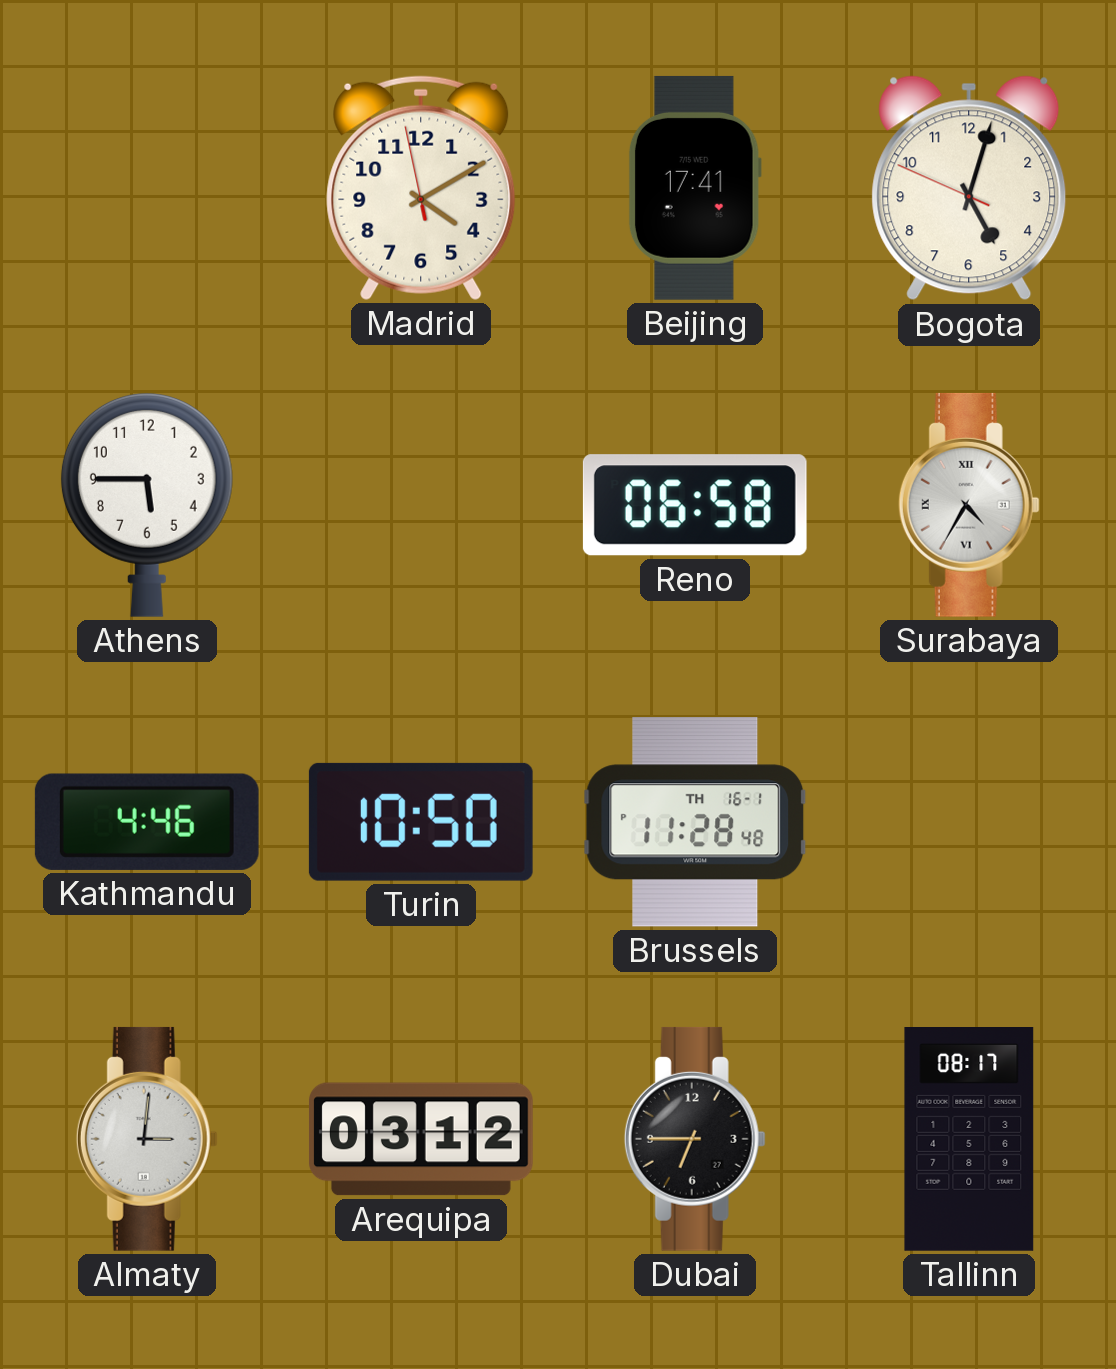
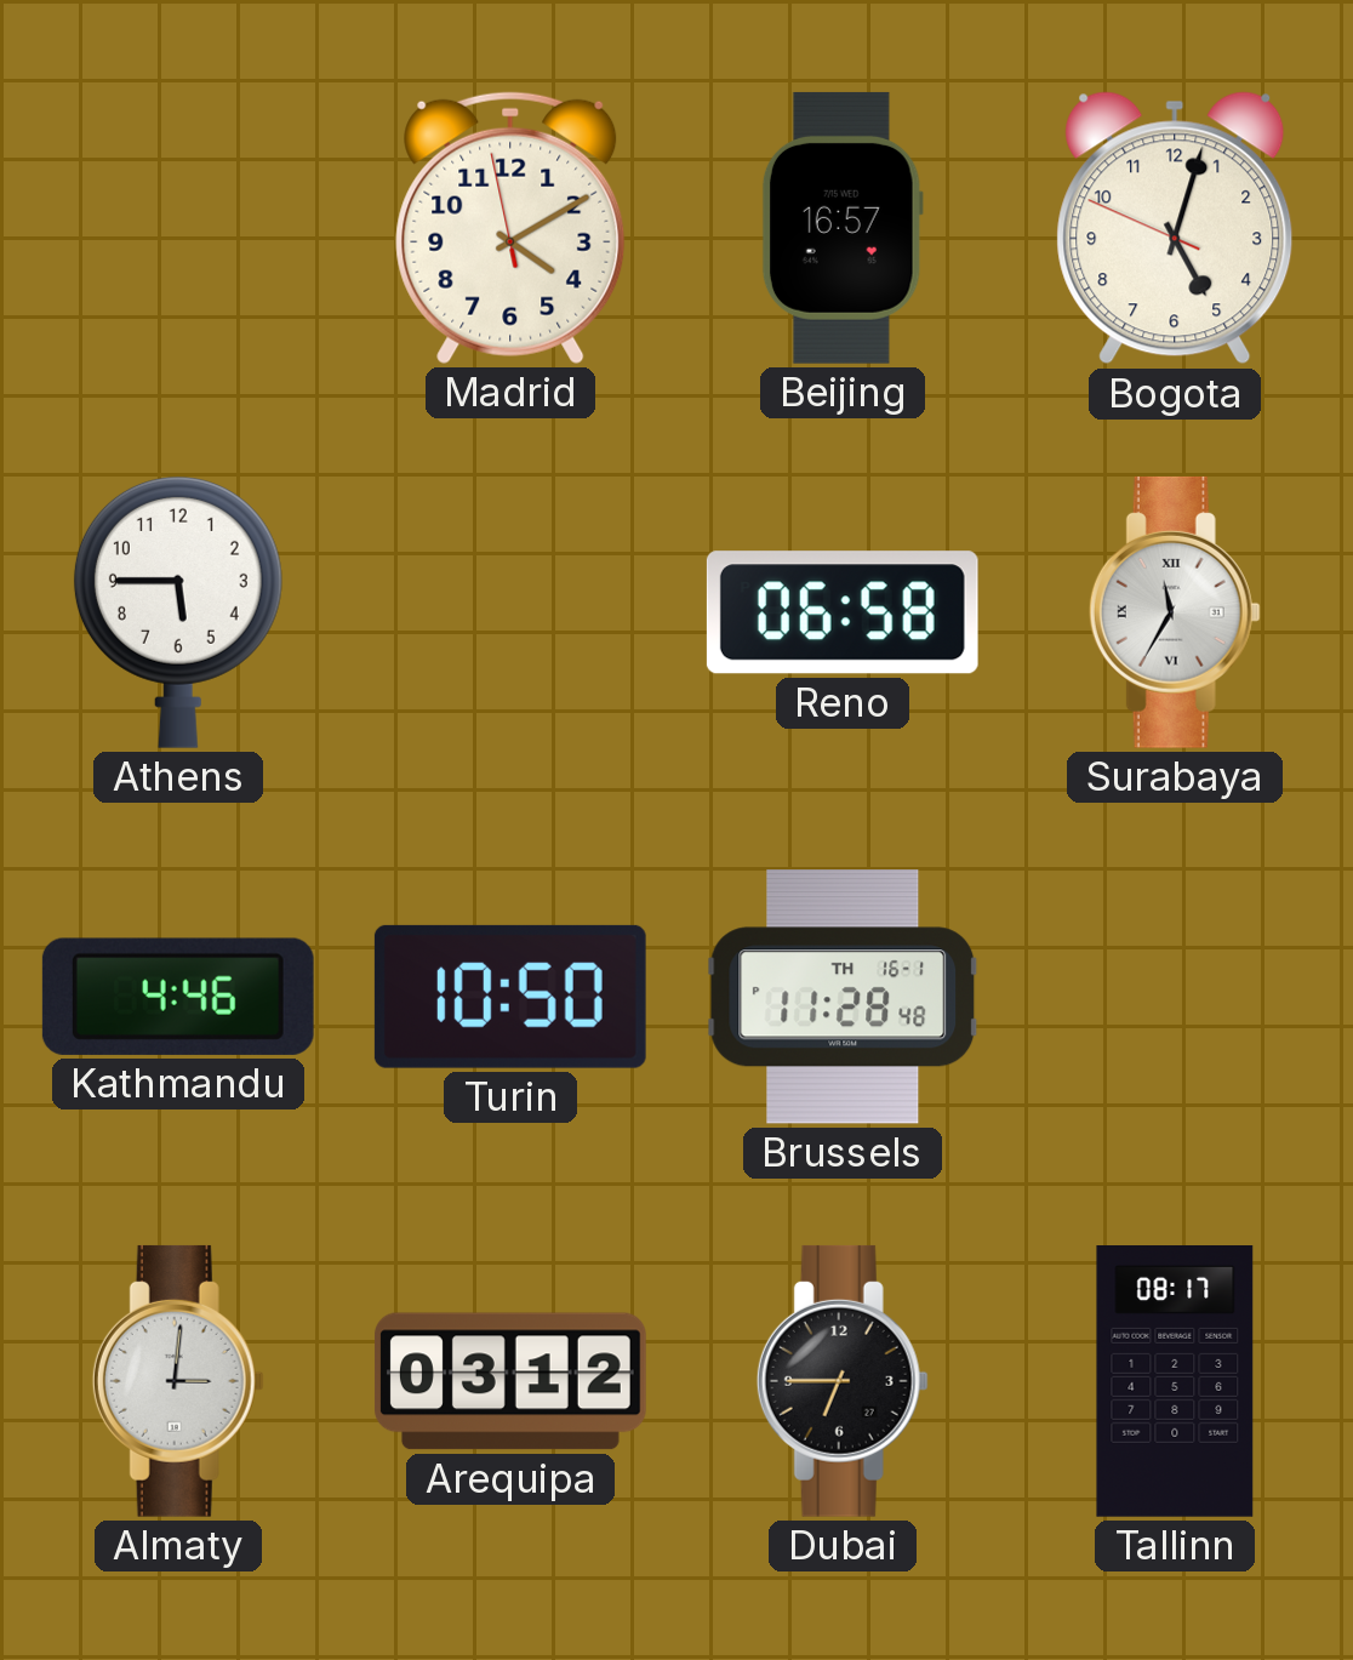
Beijing: 17:41 -> 16:57
Surabaya: 4:35 -> 11:35
